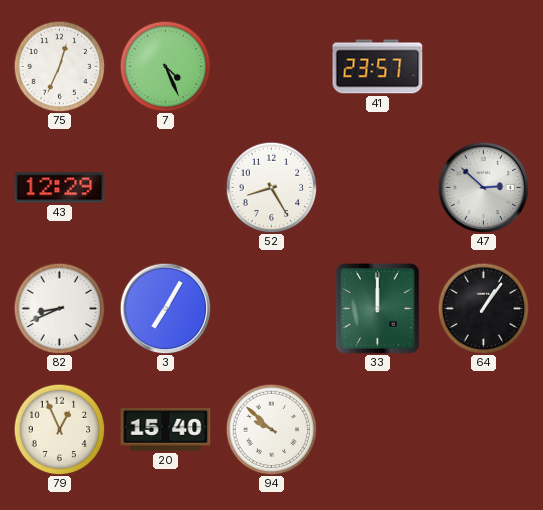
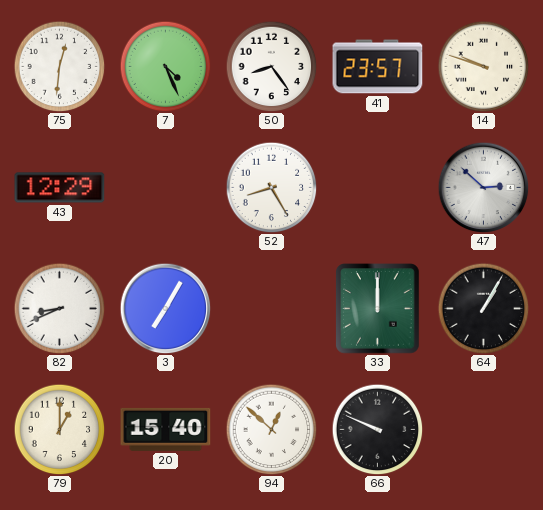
75: 12:34 -> 12:31
50: none -> 8:24
14: none -> 9:48
64: 1:06 -> 1:05
79: 12:56 -> 1:00
94: 9:52 -> 12:52
66: none -> 9:49
